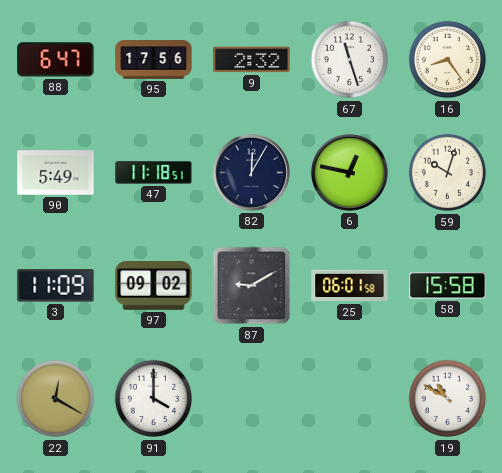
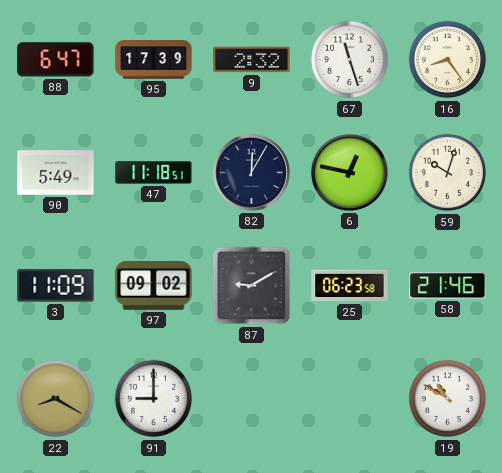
95: 17:56 -> 17:39
25: 06:01 -> 06:23
58: 15:58 -> 21:46
22: 12:20 -> 8:20
91: 4:00 -> 9:00
